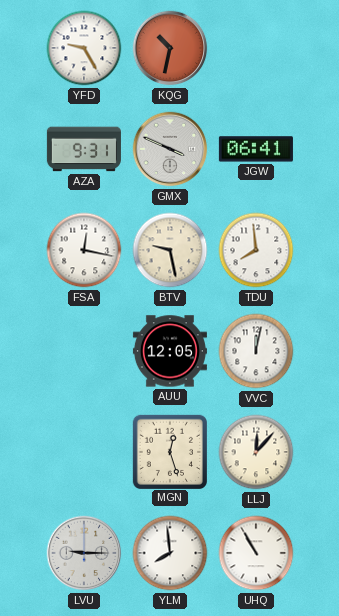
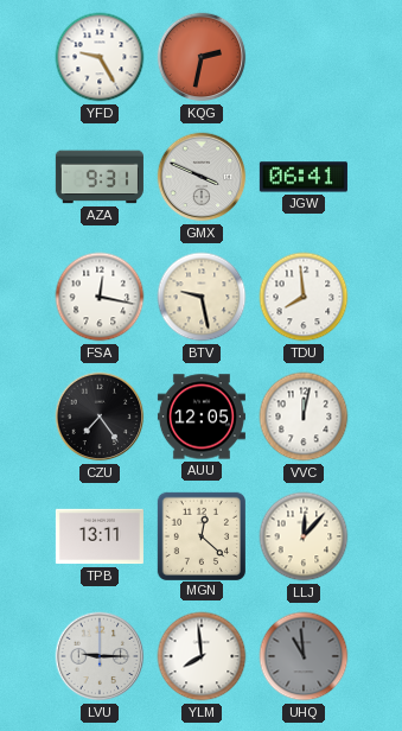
KQG: 10:32 -> 2:32
CZU: none -> 7:24
TPB: none -> 13:11
MGN: 12:27 -> 12:22
UHQ: 10:55 -> 10:59
UHQ dial: white -> grey
